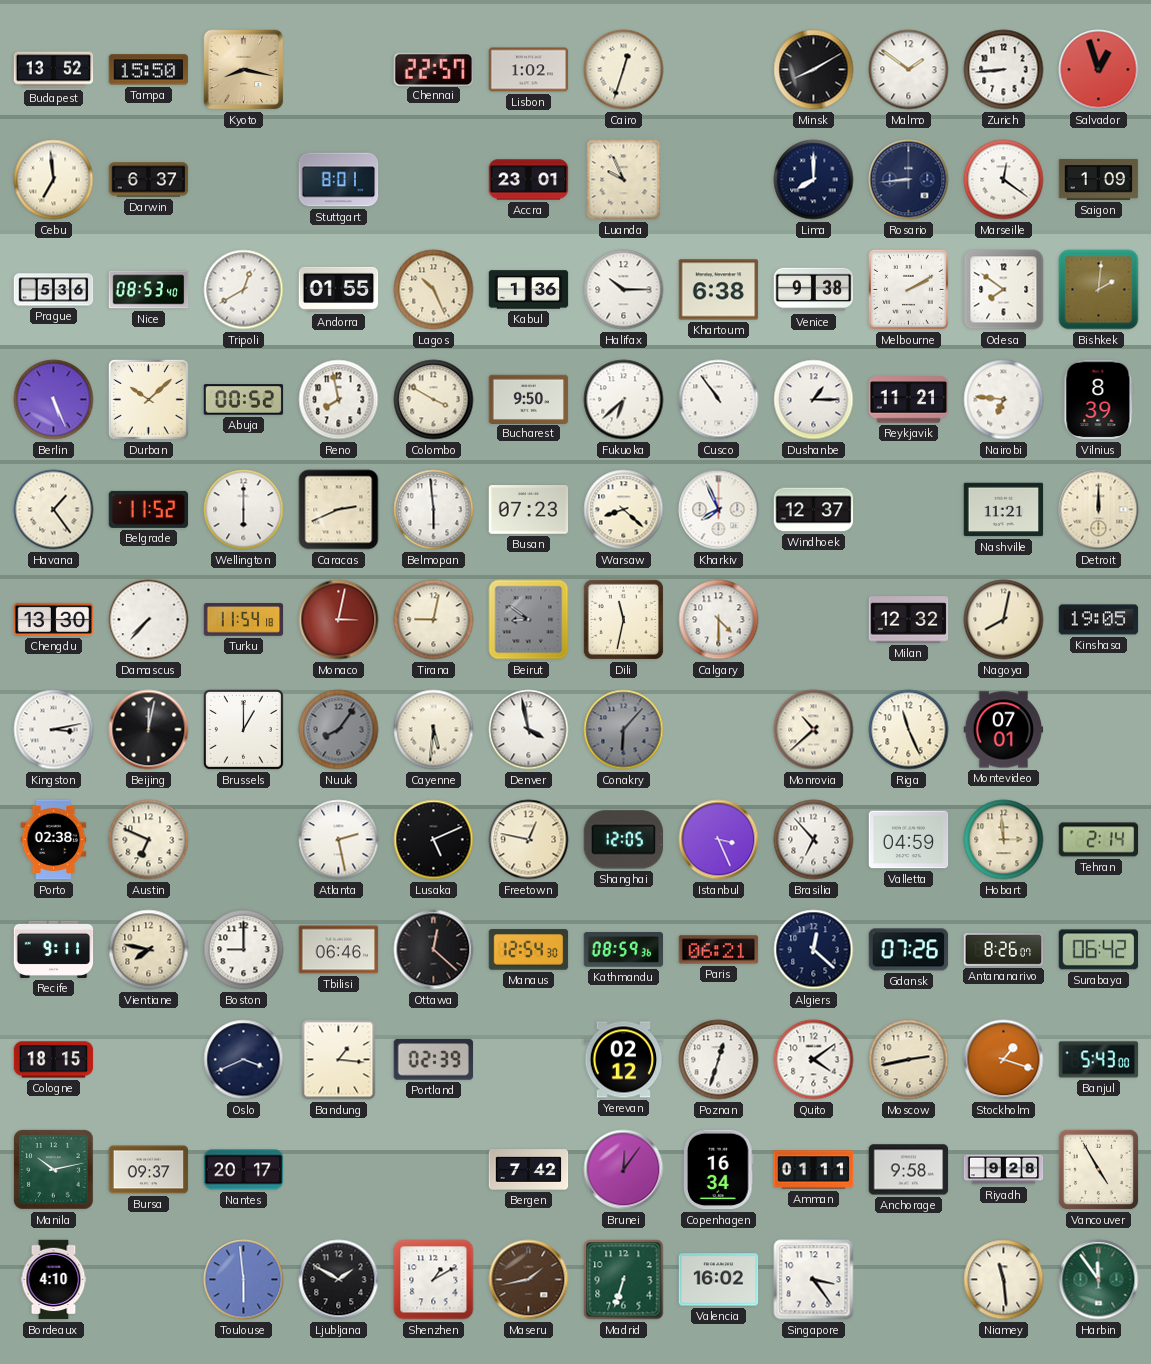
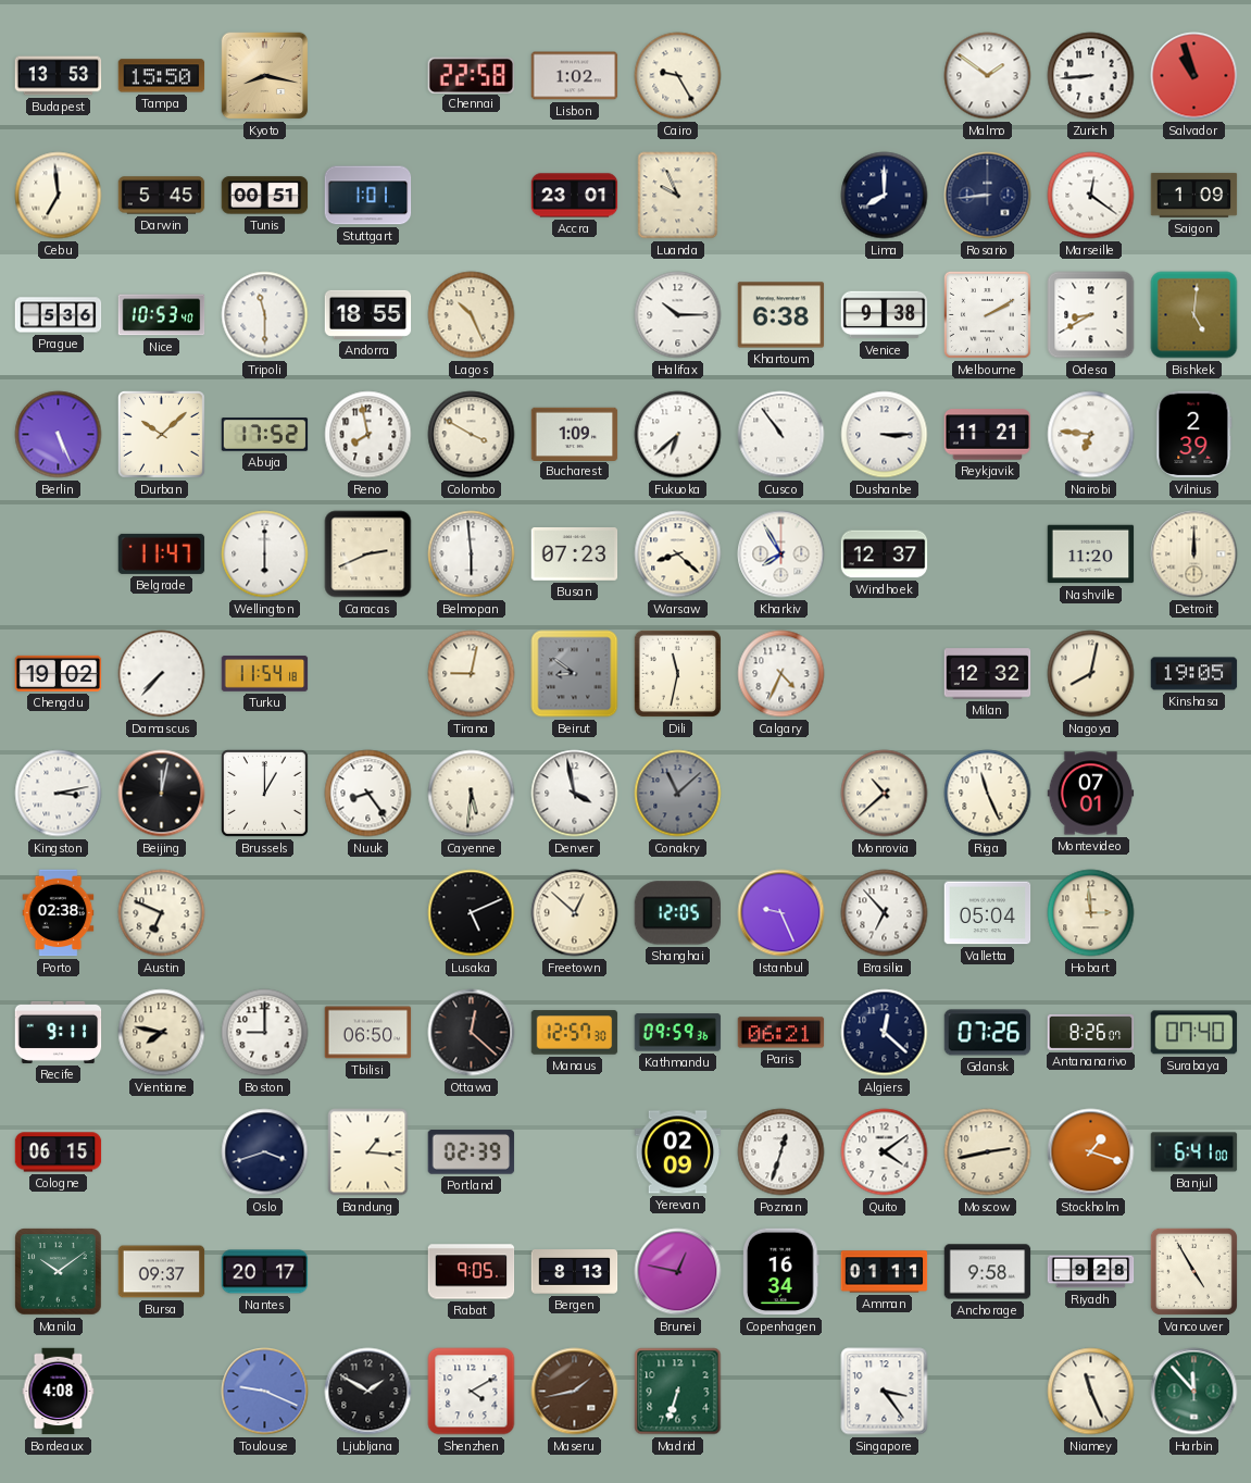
Budapest: 13:52 -> 13:53
Chennai: 22:57 -> 22:58
Cairo: 12:33 -> 9:25
Minsk: 8:10 -> none
Salvador: 12:57 -> 10:57
Darwin: 6:37 -> 5:45
Tunis: none -> 00:51
Stuttgart: 8:01 -> 1:01
Nice: 08:53 -> 10:53
Tripoli: 12:40 -> 11:30
Andorra: 01:55 -> 18:55
Kabul: 1:36 -> none
Odesa: 7:51 -> 8:40
Bishkek: 2:01 -> 5:01
Abuja: 00:52 -> 17:52
Bucharest: 9:50 -> 1:09
Dushanbe: 1:15 -> 3:15
Vilnius: 8:39 -> 2:39
Havana: 1:24 -> none
Belgrade: 11:52 -> 11:47
Kharkiv: 7:56 -> 7:55
Nashville: 11:21 -> 11:20
Chengdu: 13:30 -> 19:02
Monaco: 3:02 -> none
Calgary: 4:30 -> 4:34
Nuuk: 8:06 -> 8:24
Nuuk dial: grey -> white
Conakry: 6:07 -> 11:08
Atlanta: 2:28 -> none
Freetown: 12:47 -> 12:52
Istanbul: 3:26 -> 9:26
Valletta: 04:59 -> 05:04
Tehran: 2:14 -> none
Tbilisi: 06:46 -> 06:50
Manaus: 12:54 -> 12:57
Kathmandu: 08:59 -> 09:59
Surabaya: 06:42 -> 07:40
Cologne: 18:15 -> 06:15
Oslo: 3:41 -> 3:42
Yerevan: 02:12 -> 02:09
Banjul: 5:43 -> 6:41
Manila: 10:13 -> 10:09
Rabat: none -> 9:05
Bergen: 7:42 -> 8:13
Brunei: 12:06 -> 12:47
Bordeaux: 4:10 -> 4:08
Toulouse: 5:59 -> 9:19
Shenzhen: 1:10 -> 4:10
Valencia: 16:02 -> none
Niamey: 11:29 -> 11:26
Harbin: 11:54 -> 11:53
